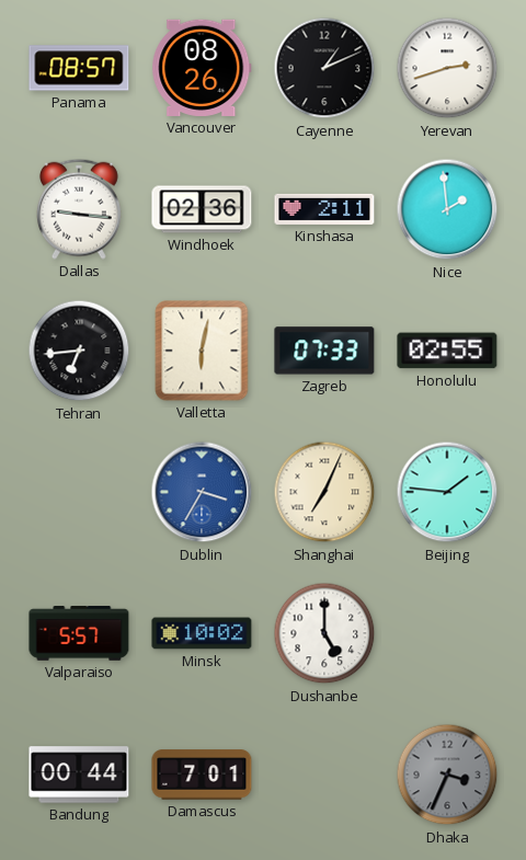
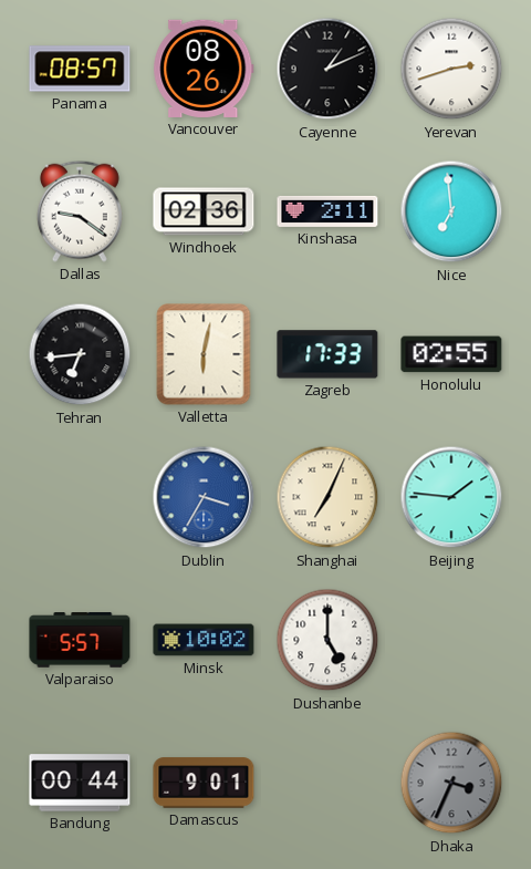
Dallas: 9:16 -> 9:21
Nice: 1:59 -> 6:59
Zagreb: 07:33 -> 17:33
Damascus: 7:01 -> 9:01
